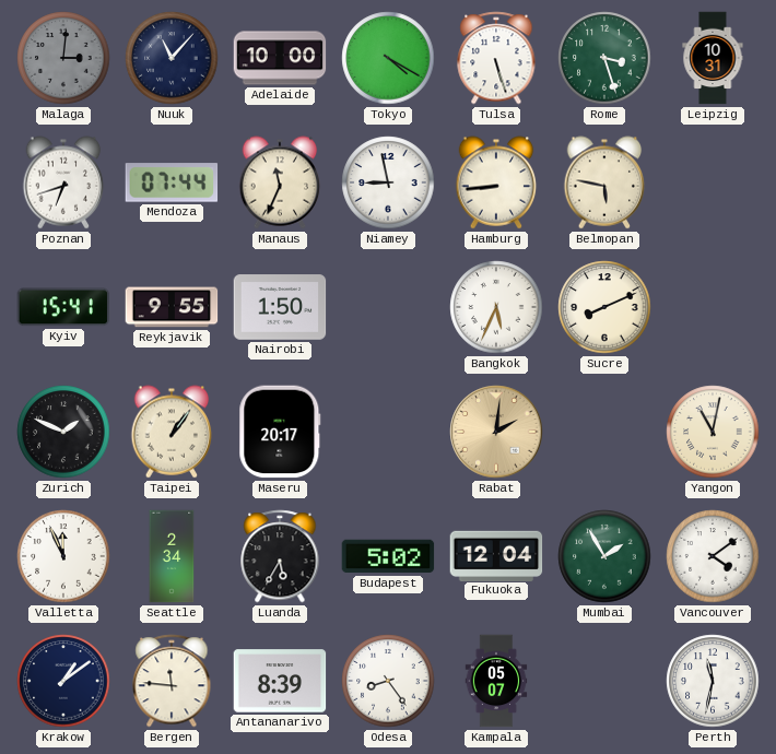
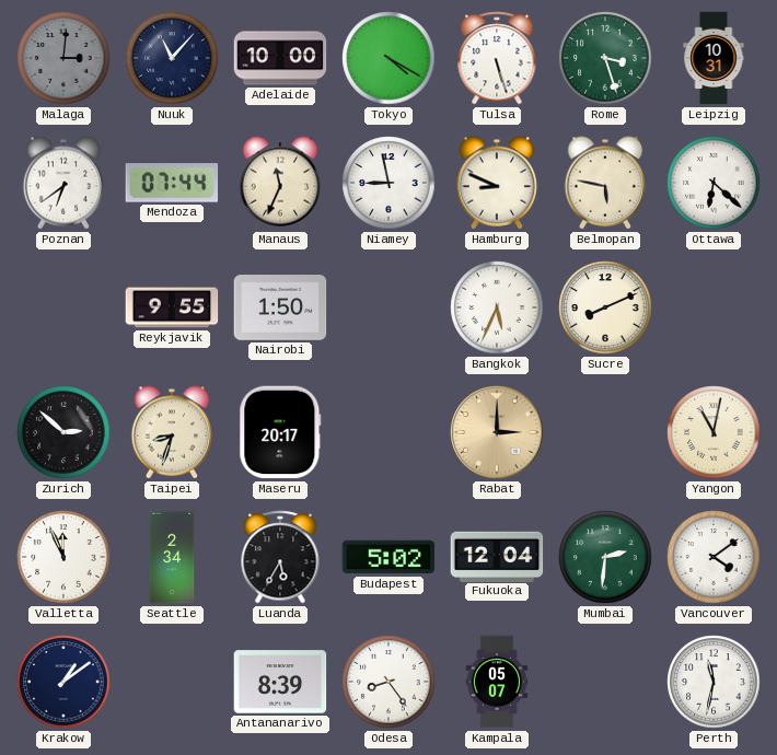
Poznan: 6:42 -> 6:39
Hamburg: 8:44 -> 8:49
Ottawa: none -> 6:22
Kyiv: 15:41 -> none
Zurich: 1:49 -> 2:52
Taipei: 1:06 -> 8:33
Rabat: 2:01 -> 3:00
Mumbai: 1:55 -> 2:31
Bergen: 11:46 -> none
